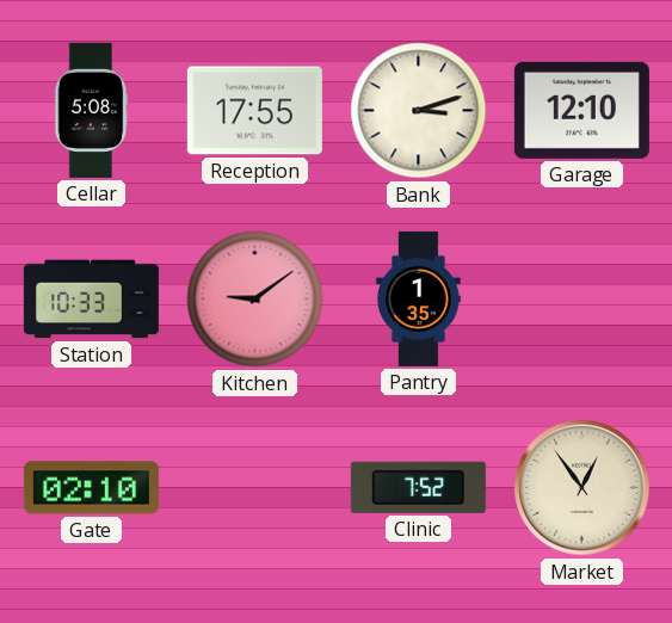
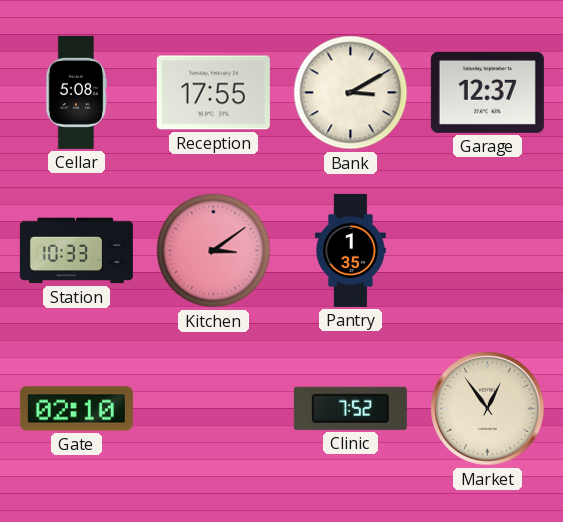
Bank: 3:12 -> 3:10
Garage: 12:10 -> 12:37
Kitchen: 9:09 -> 3:09
